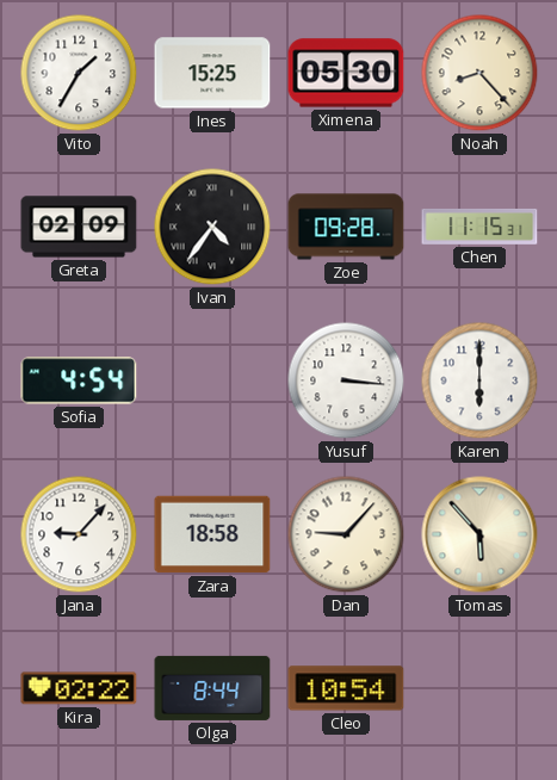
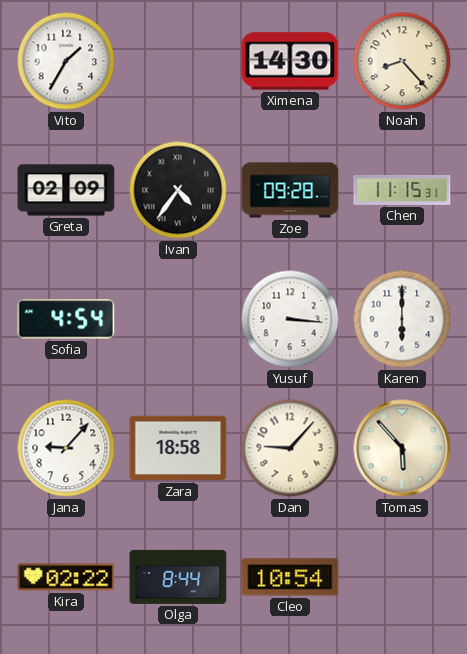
Ines: 15:25 -> none
Ximena: 05:30 -> 14:30
